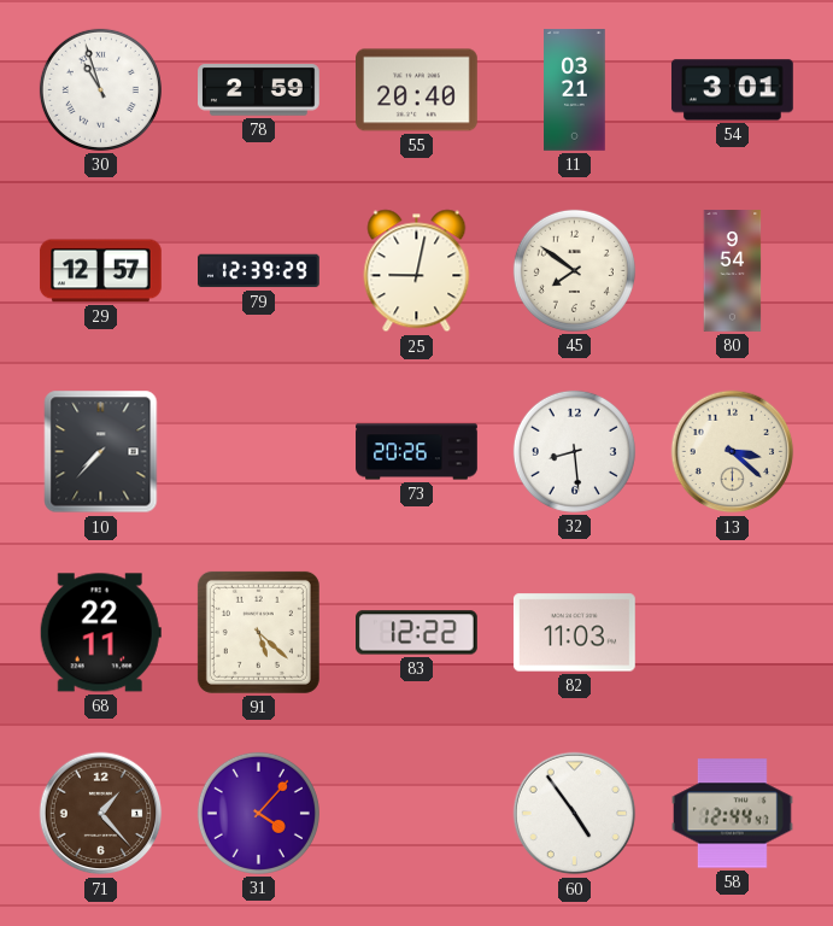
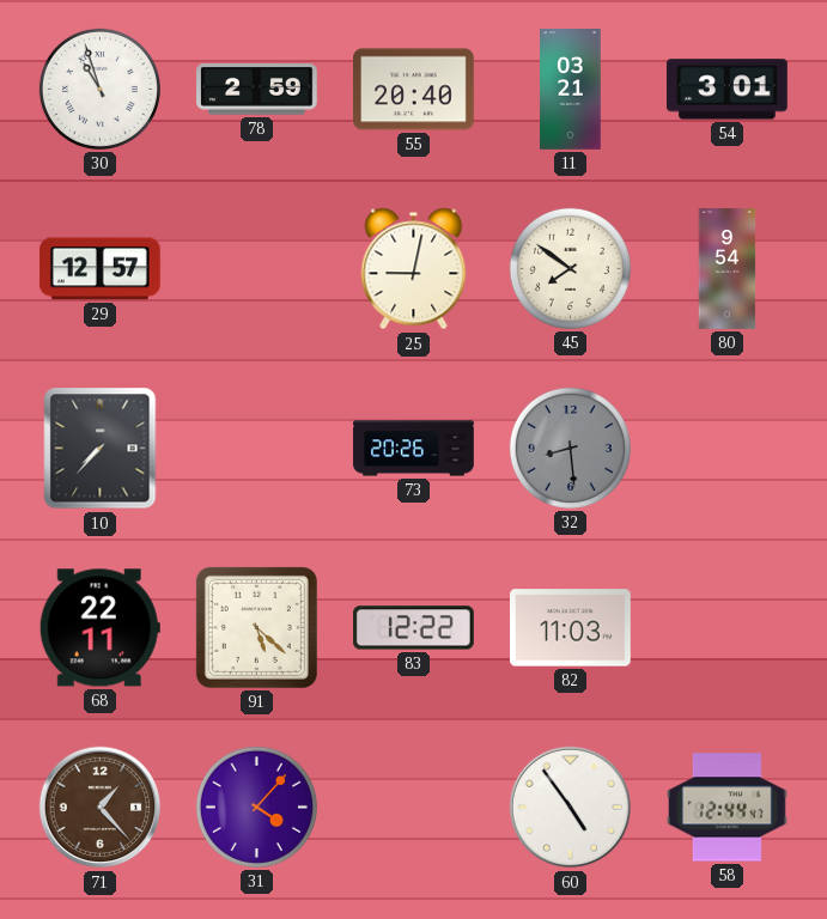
79: 12:39 -> none
32 dial: white -> grey
13: 3:22 -> none
